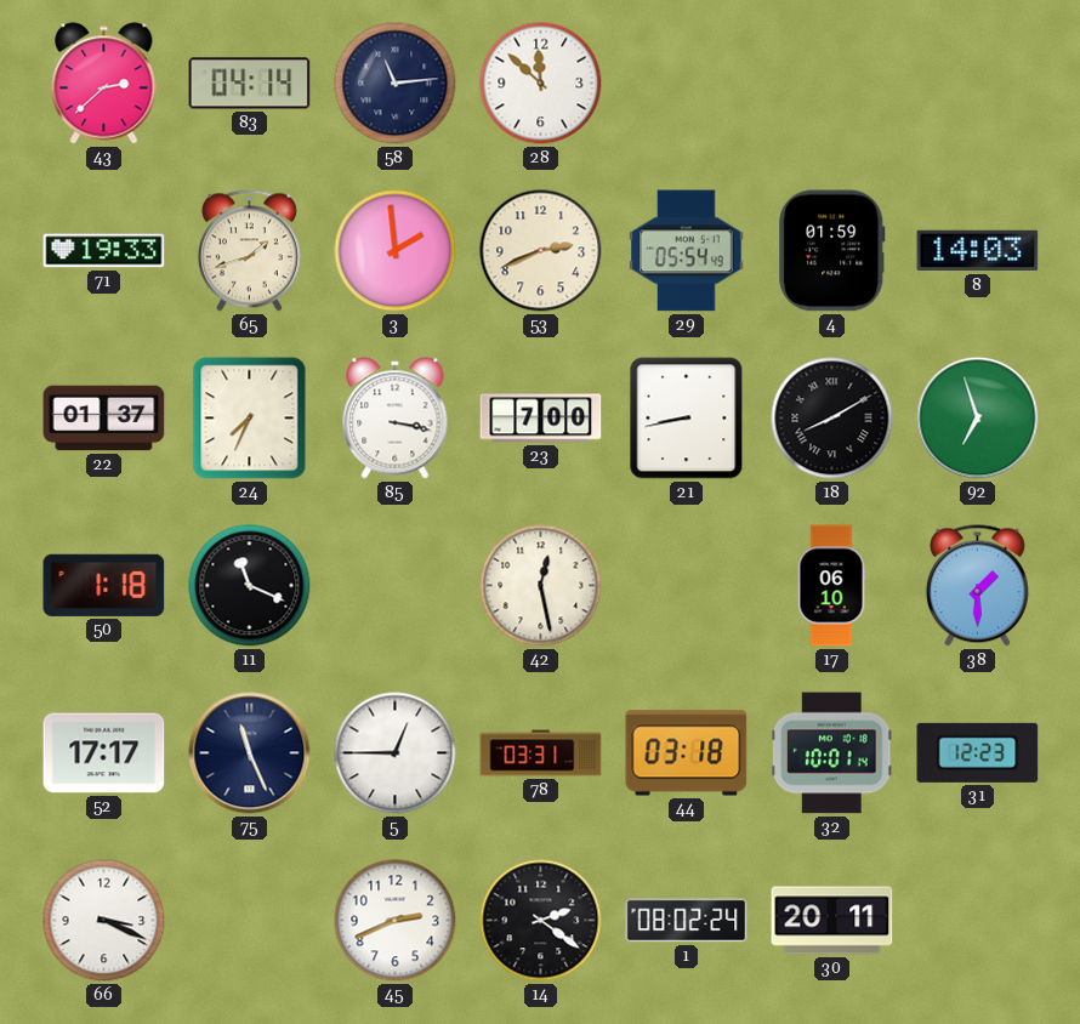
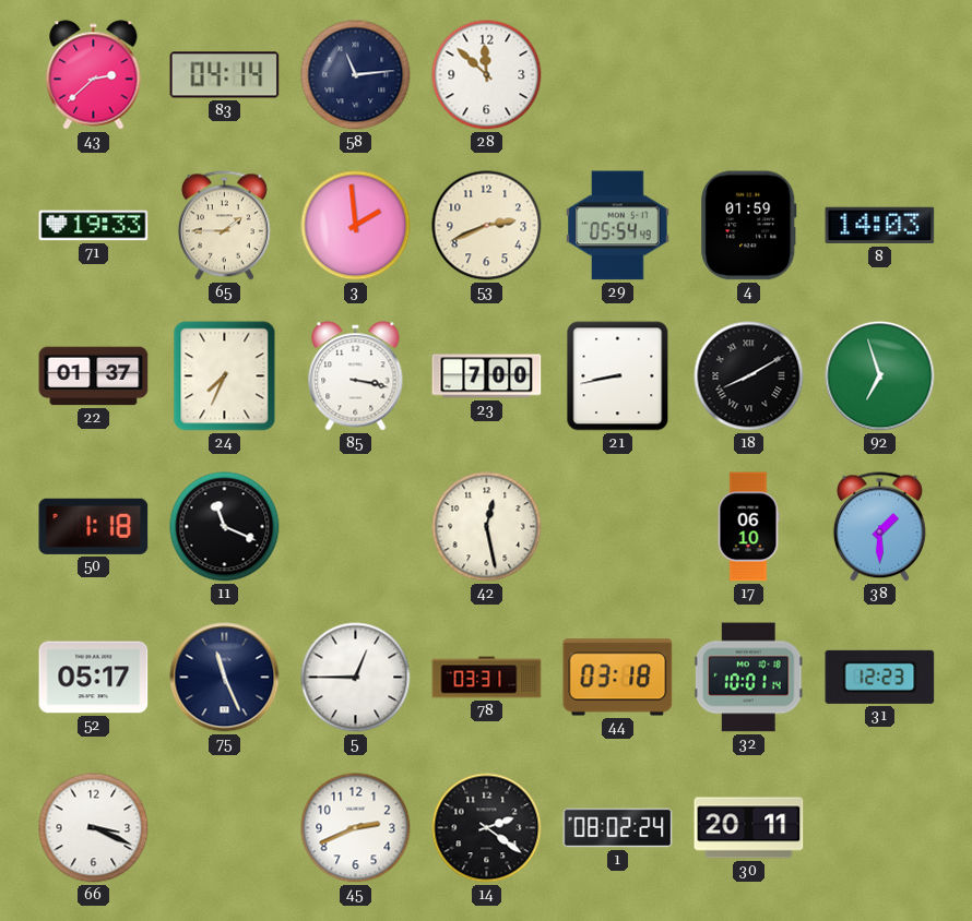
65: 1:42 -> 1:45
52: 17:17 -> 05:17
